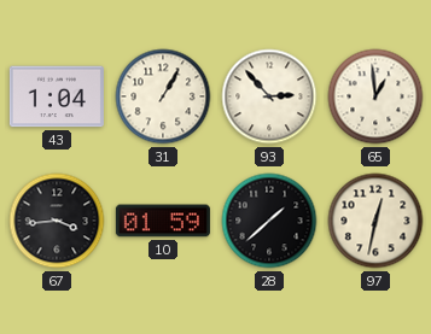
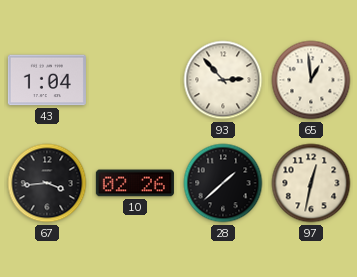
31: 1:05 -> none
10: 01:59 -> 02:26
